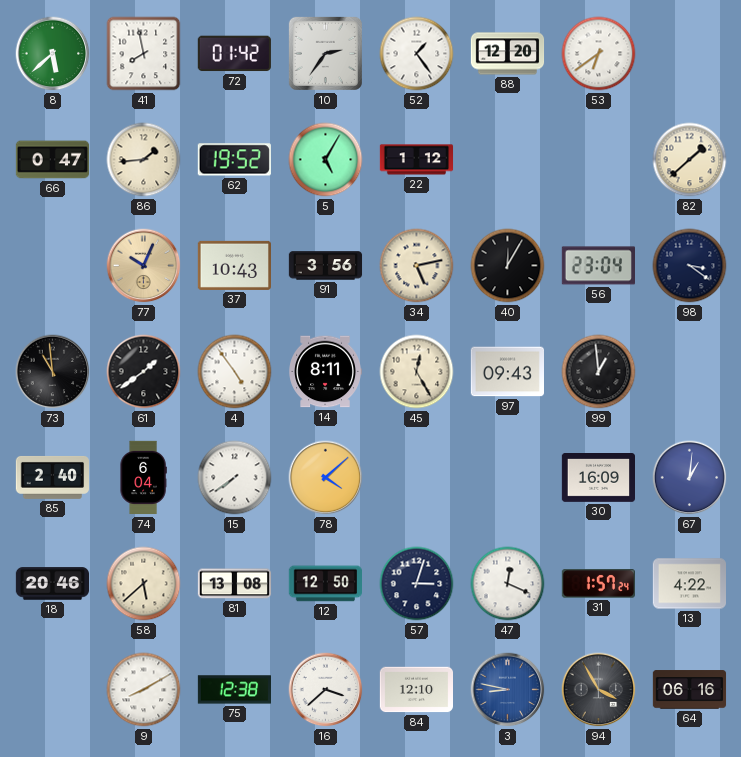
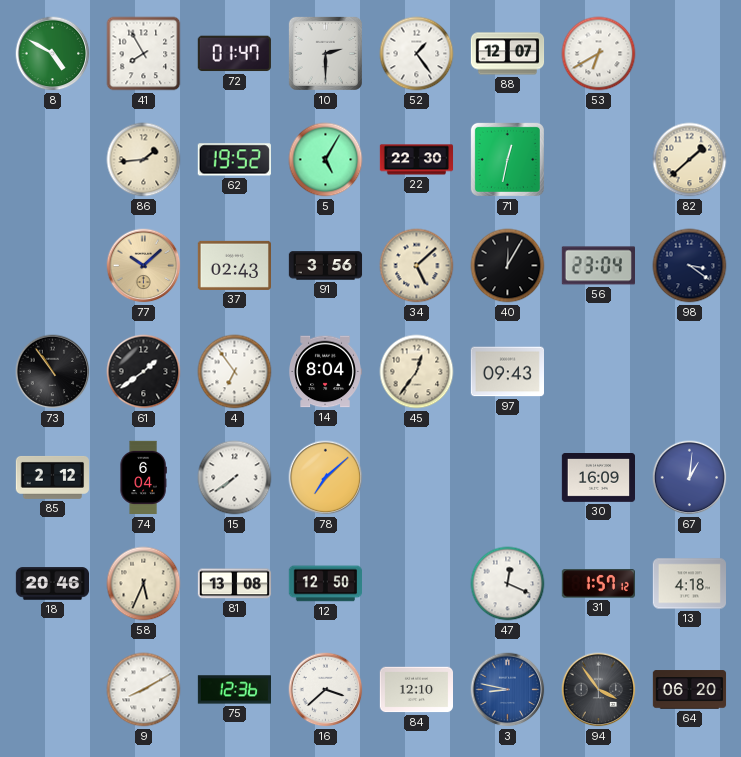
8: 5:38 -> 4:50
41: 7:58 -> 7:55
72: 01:42 -> 01:47
10: 2:36 -> 2:30
88: 12:20 -> 12:07
53: 6:39 -> 6:40
66: 0:47 -> none
22: 1:12 -> 22:30
71: none -> 12:32
77: 10:04 -> 10:08
37: 10:43 -> 02:43
34: 5:13 -> 5:08
73: 10:59 -> 10:54
4: 4:54 -> 6:54
14: 8:11 -> 8:04
45: 12:25 -> 12:36
99: 12:59 -> none
85: 2:40 -> 2:12
78: 4:08 -> 7:08
58: 5:38 -> 5:34
57: 3:03 -> none
31: 1:57:24 -> 1:57:12
13: 4:22 -> 4:18
75: 12:38 -> 12:36
94: 3:55 -> 3:54
64: 06:16 -> 06:20
